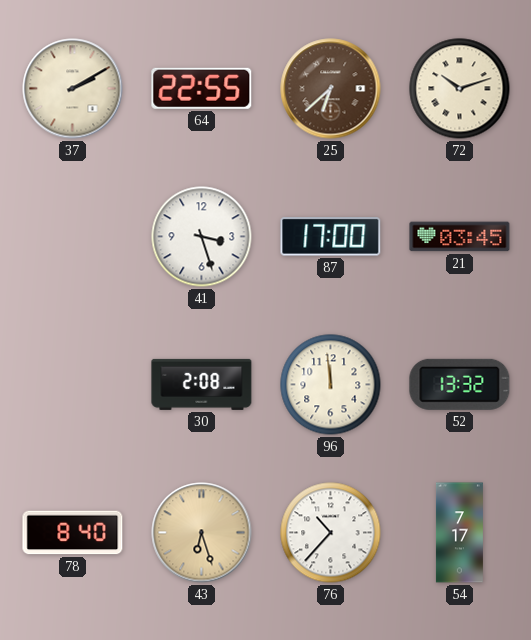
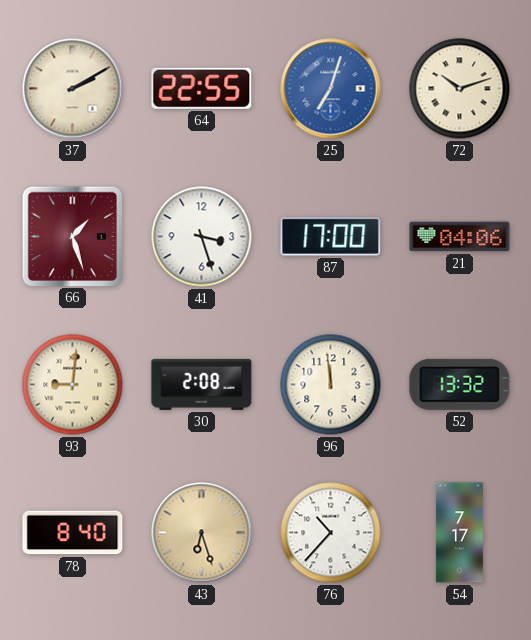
25: 6:38 -> 7:03
25 dial: brown -> blue
66: none -> 1:27
21: 03:45 -> 04:06
93: none -> 9:01
